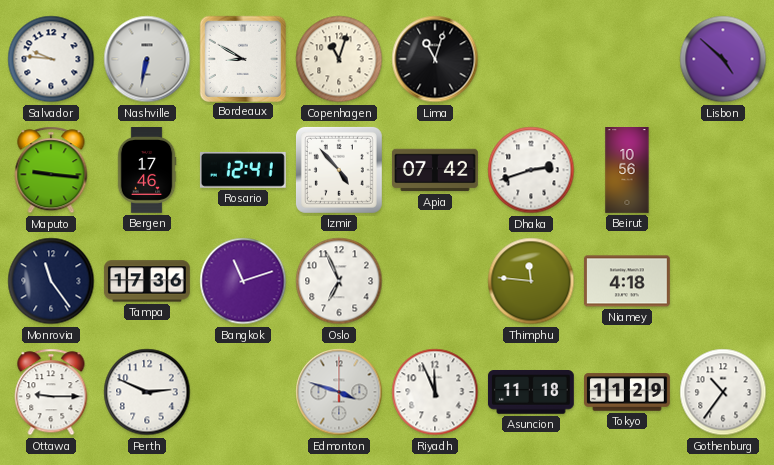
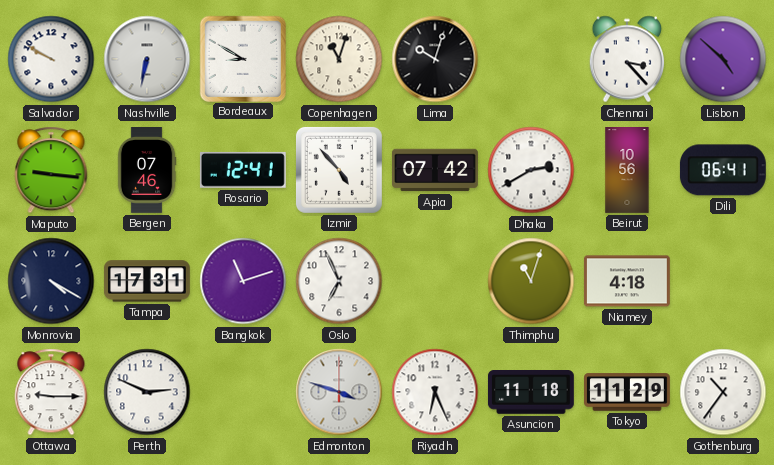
Salvador: 9:46 -> 9:50
Lima: 11:03 -> 10:03
Chennai: none -> 3:23
Bergen: 17:46 -> 07:46
Dhaka: 2:42 -> 2:40
Dili: none -> 06:41
Monrovia: 11:24 -> 4:20
Tampa: 17:36 -> 17:31
Thimphu: 11:46 -> 11:03
Riyadh: 11:56 -> 6:26
